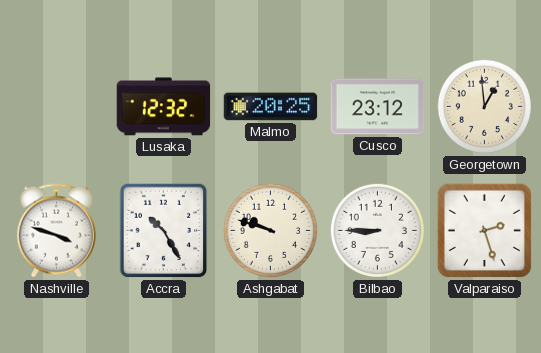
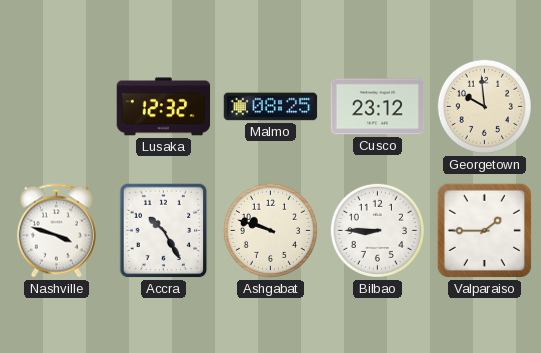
Malmo: 20:25 -> 08:25
Georgetown: 12:59 -> 9:59
Valparaiso: 2:27 -> 1:45
